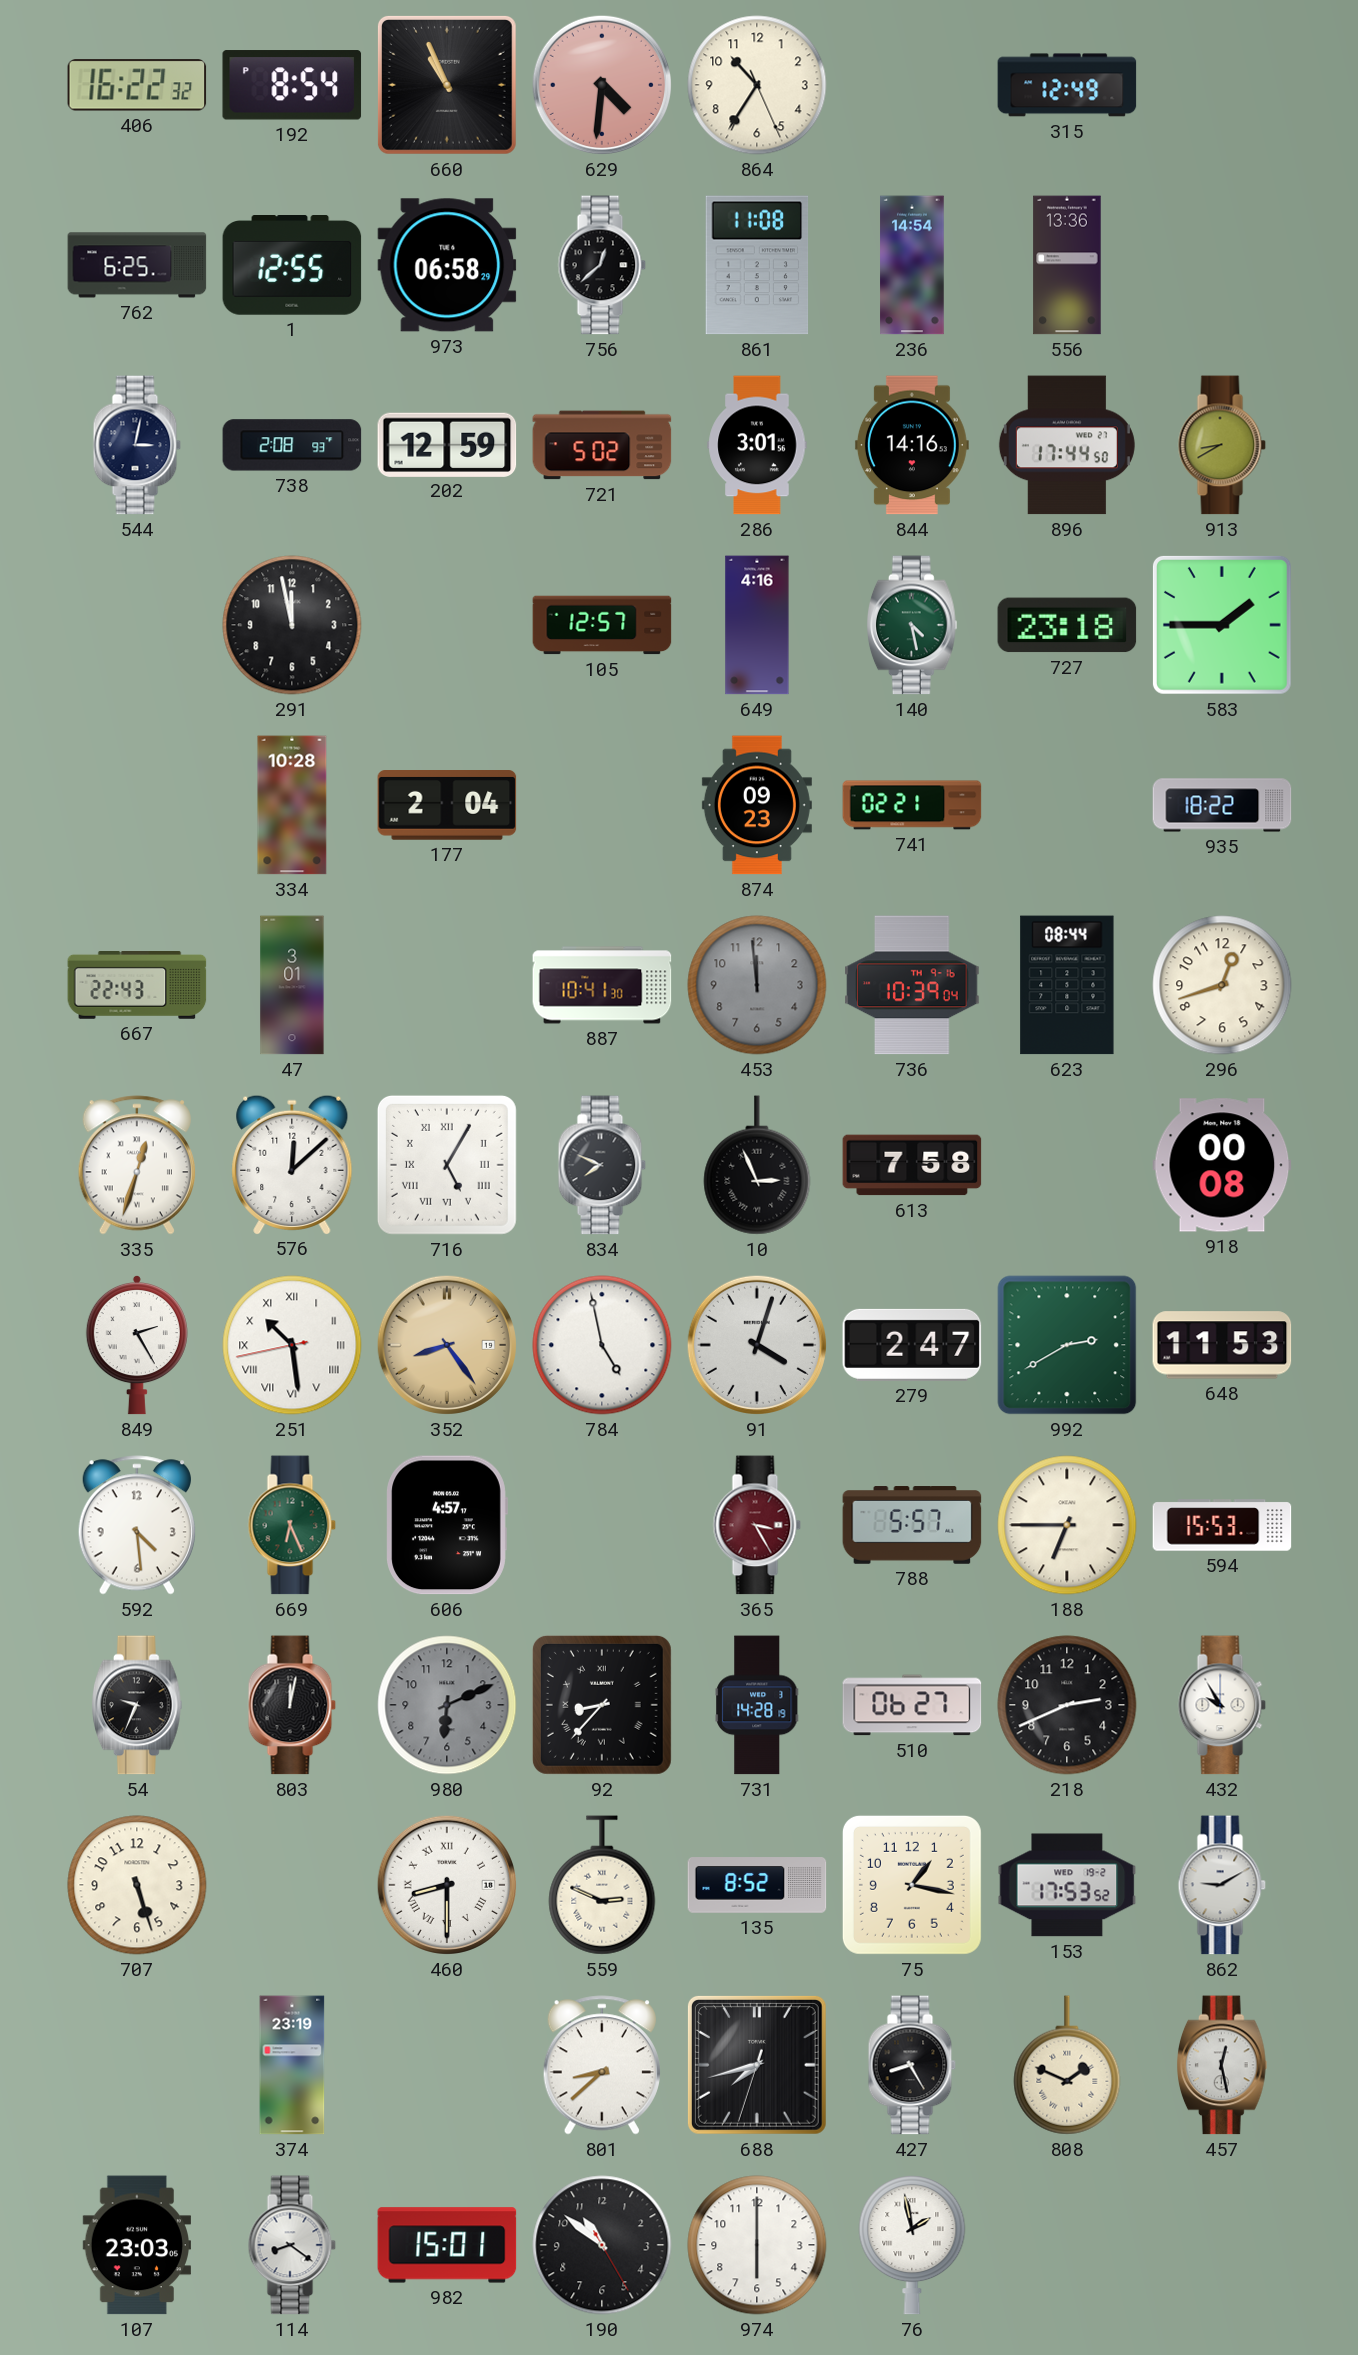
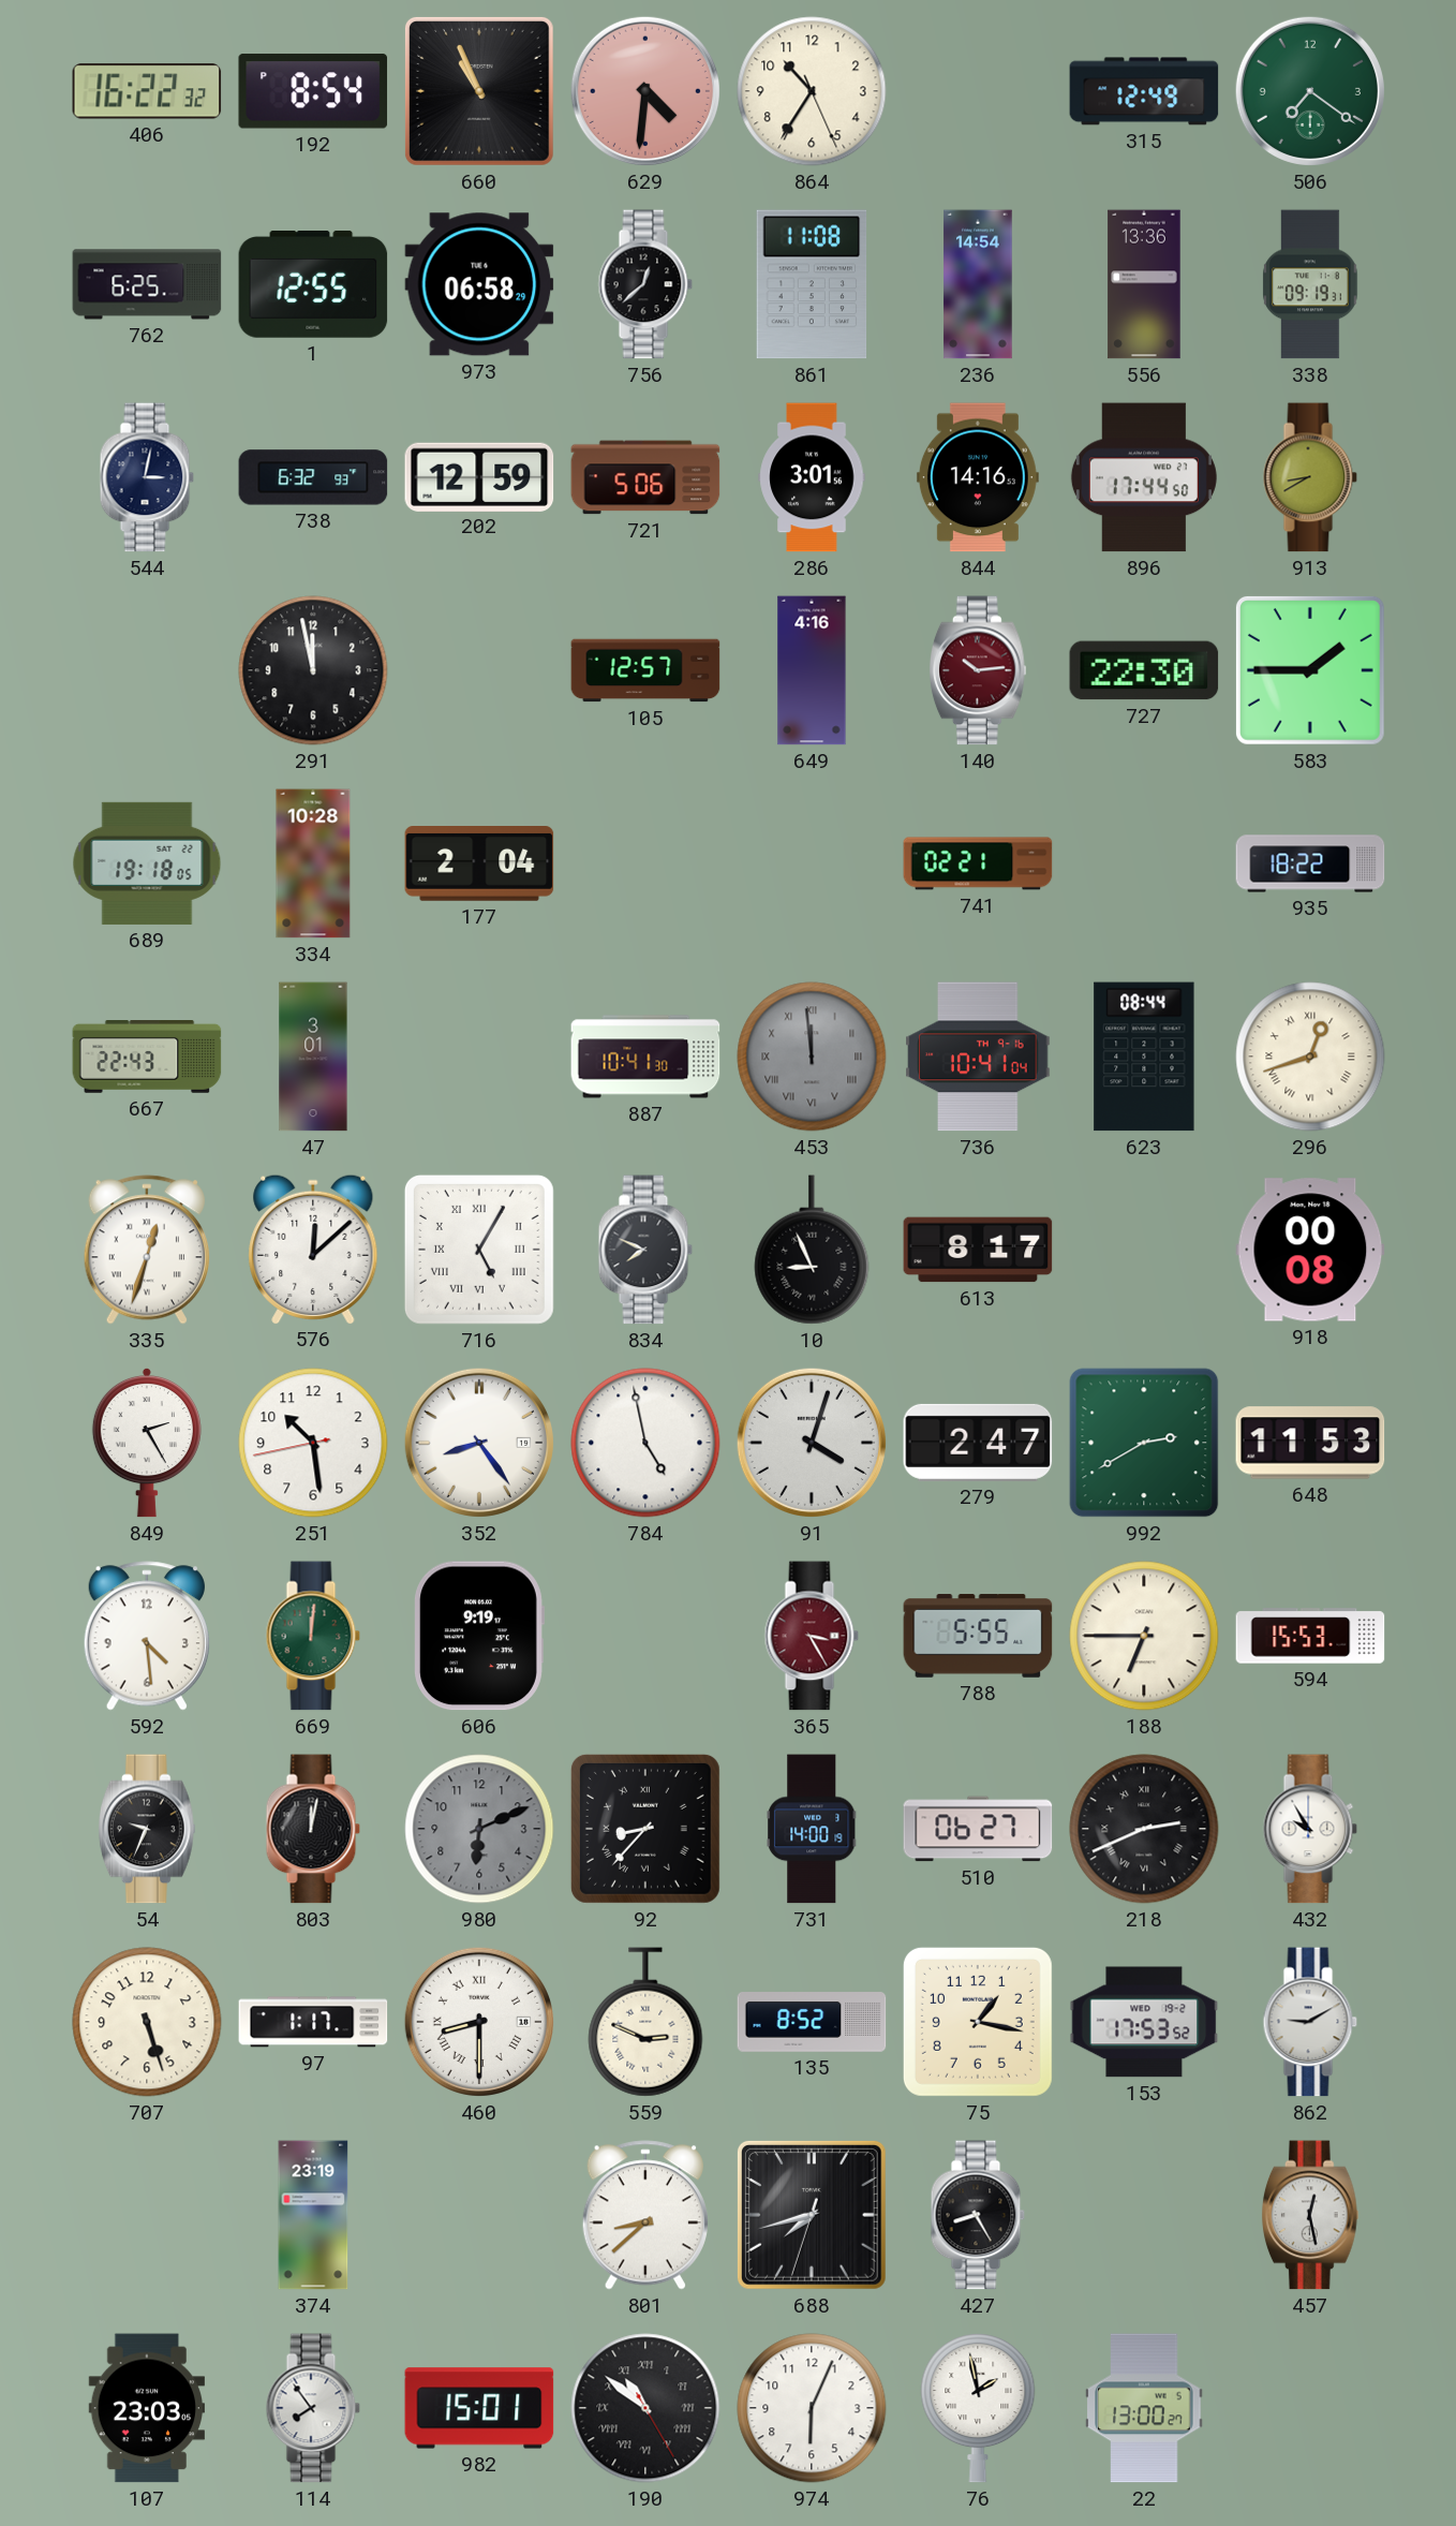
506: none -> 7:21
338: none -> 09:19
738: 2:08 -> 6:32
721: 5:02 -> 5:06
140: 4:28 -> 10:14
140 dial: green -> burgundy
727: 23:18 -> 22:30
689: none -> 19:18
874: 09:23 -> none
453 numerals: Arabic -> Roman
736: 10:39 -> 10:41
296 numerals: Arabic -> Roman
10: 2:56 -> 8:56
613: 7:58 -> 8:17
251 numerals: Roman -> Arabic
352 dial: champagne -> white
669: 6:26 -> 12:01
606: 4:57 -> 9:19
788: 5:57 -> 5:55
731: 14:28 -> 14:00
218 numerals: Arabic -> Roman
97: none -> 1:17
808: 1:49 -> none
114: 8:21 -> 7:54
190 numerals: Arabic -> Roman
974: 6:00 -> 6:04
22: none -> 13:00
